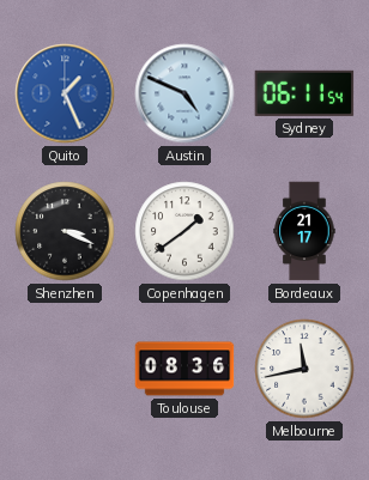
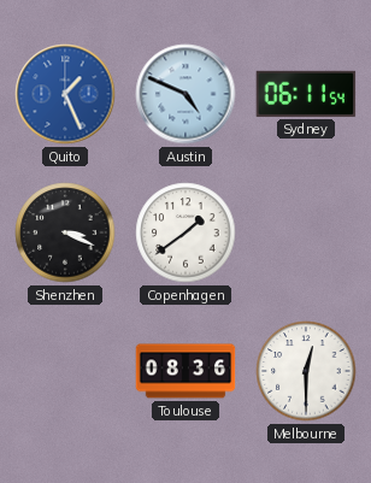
Bordeaux: 21:17 -> none
Melbourne: 11:43 -> 12:30
